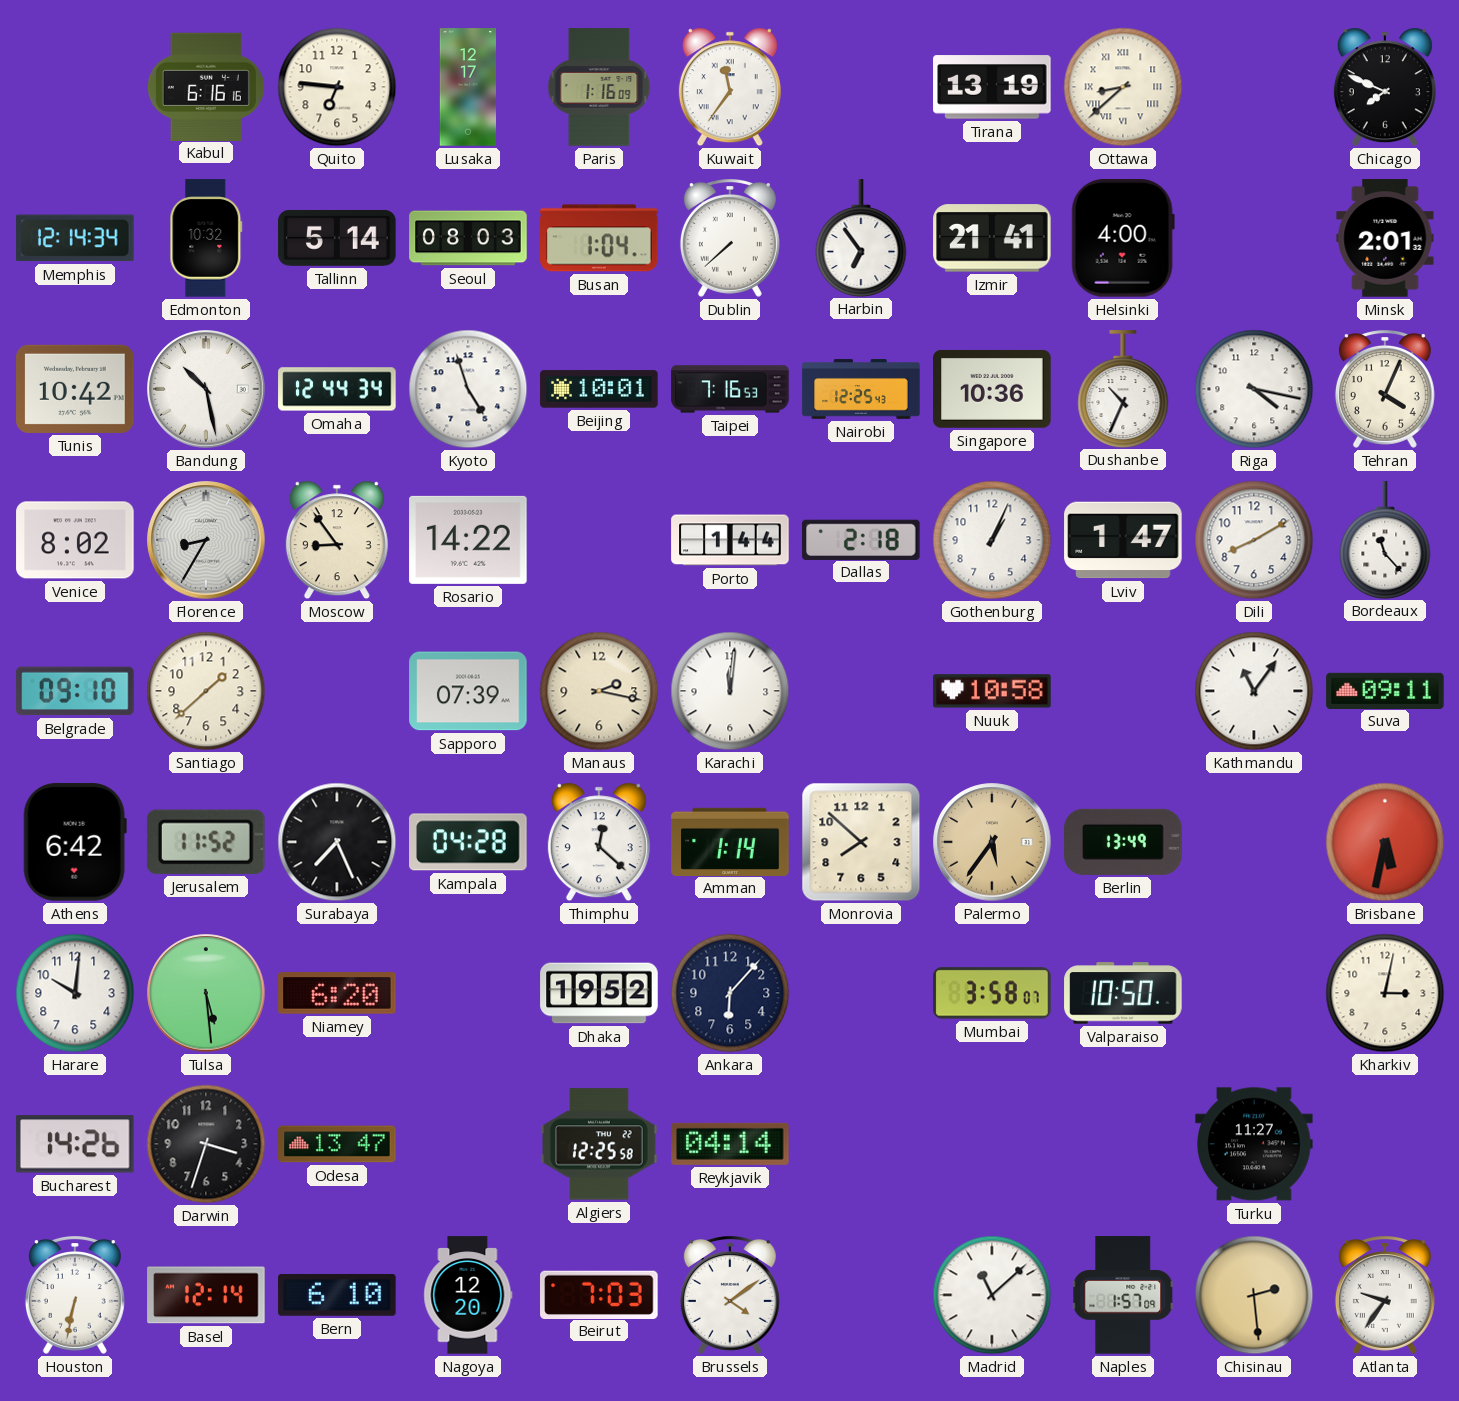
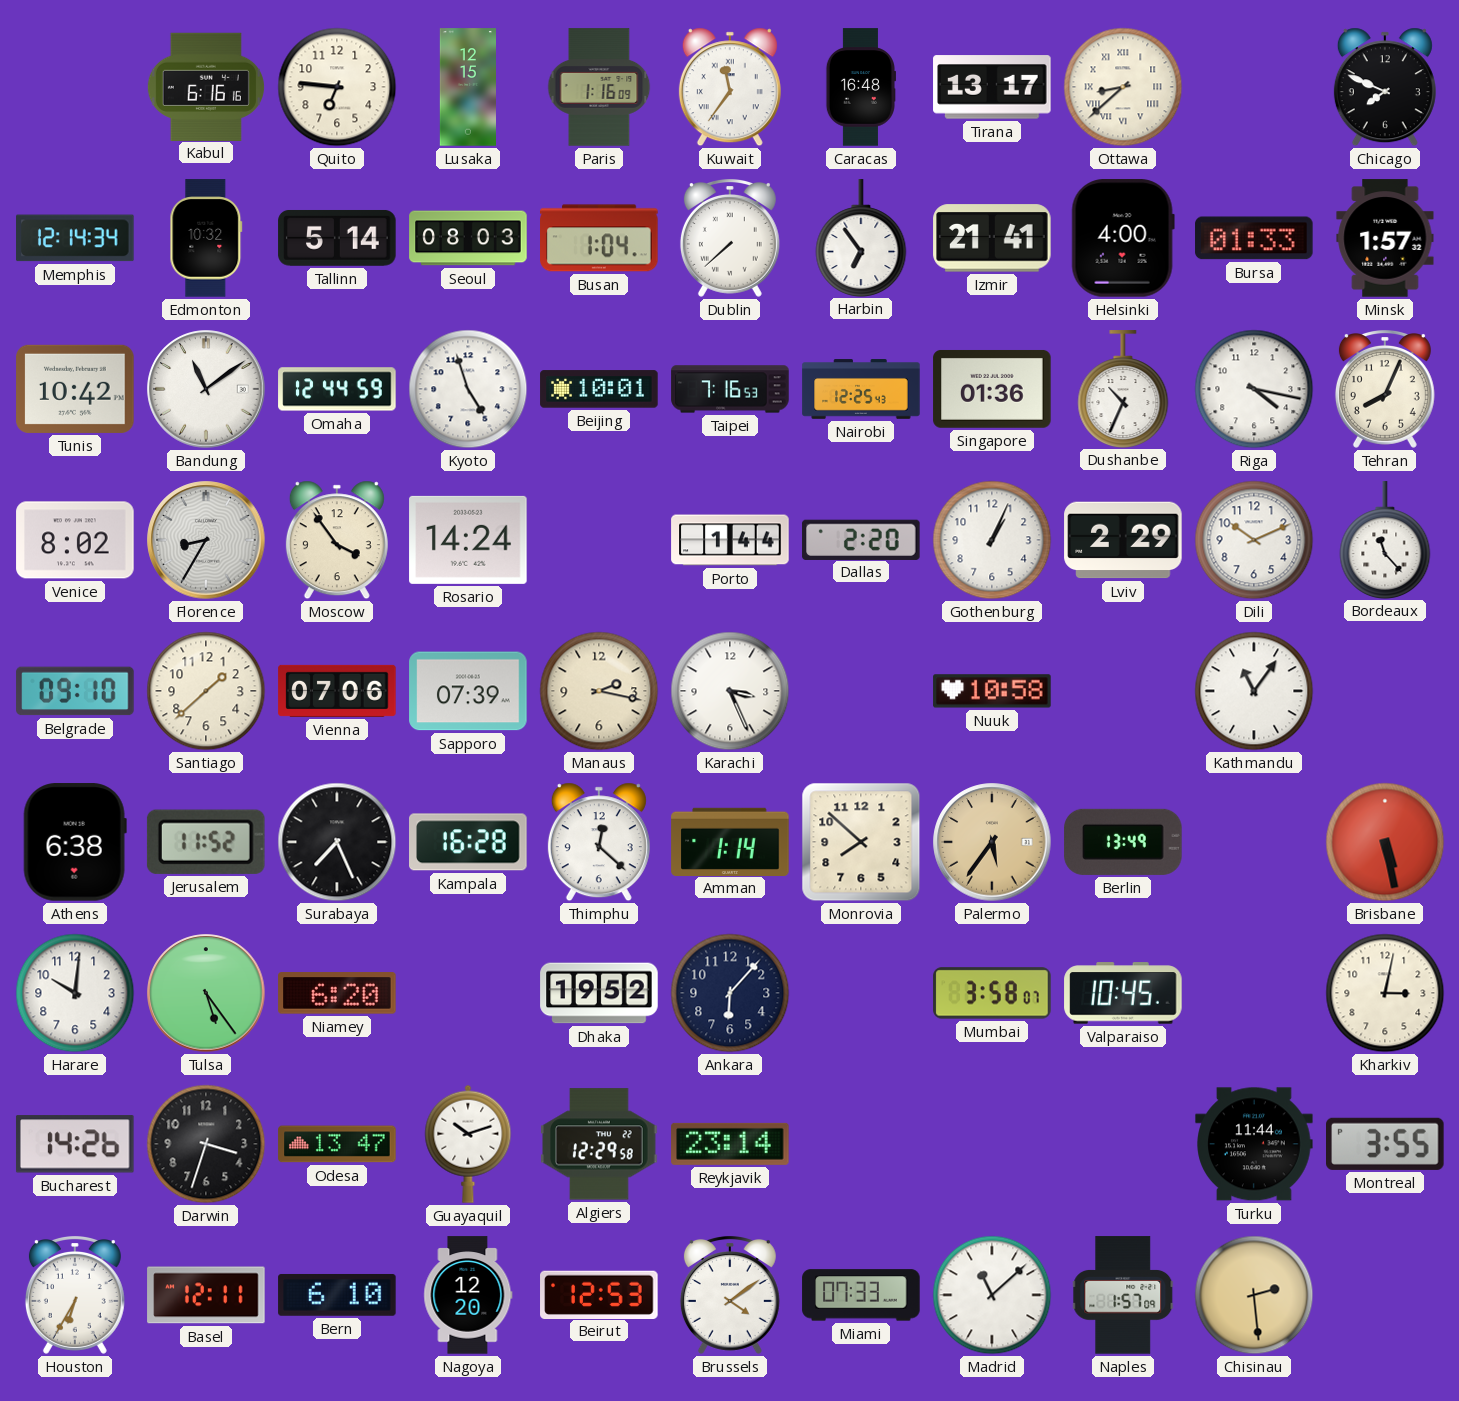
Lusaka: 12:17 -> 12:15
Caracas: none -> 16:48
Tirana: 13:19 -> 13:17
Bursa: none -> 01:33
Minsk: 2:01 -> 1:57
Bandung: 10:28 -> 11:09
Omaha: 12:44:34 -> 12:44:59
Singapore: 10:36 -> 01:36
Tehran: 4:04 -> 8:04
Moscow: 8:54 -> 3:54
Rosario: 14:22 -> 14:24
Dallas: 2:18 -> 2:20
Lviv: 1:47 -> 2:29
Dili: 8:10 -> 10:11
Vienna: none -> 07:06
Karachi: 12:01 -> 3:26
Suva: 09:11 -> none
Athens: 6:42 -> 6:38
Kampala: 04:28 -> 16:28
Brisbane: 5:32 -> 5:28
Tulsa: 5:29 -> 5:24
Valparaiso: 10:50 -> 10:45
Guayaquil: none -> 10:12
Algiers: 12:25 -> 12:29
Reykjavik: 04:14 -> 23:14
Turku: 11:27 -> 11:44
Montreal: none -> 3:55
Houston: 6:32 -> 6:35
Basel: 12:14 -> 12:11
Beirut: 7:03 -> 12:53
Miami: none -> 07:33
Atlanta: 9:36 -> none
